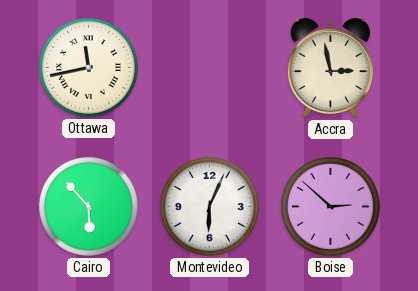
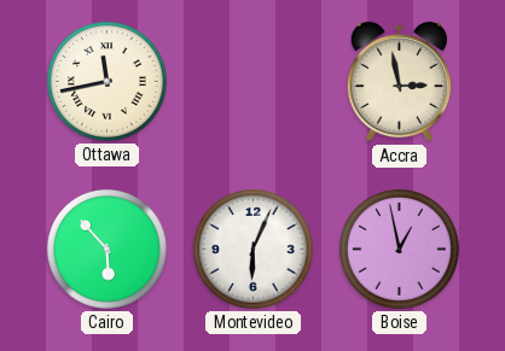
Boise: 2:52 -> 12:58
